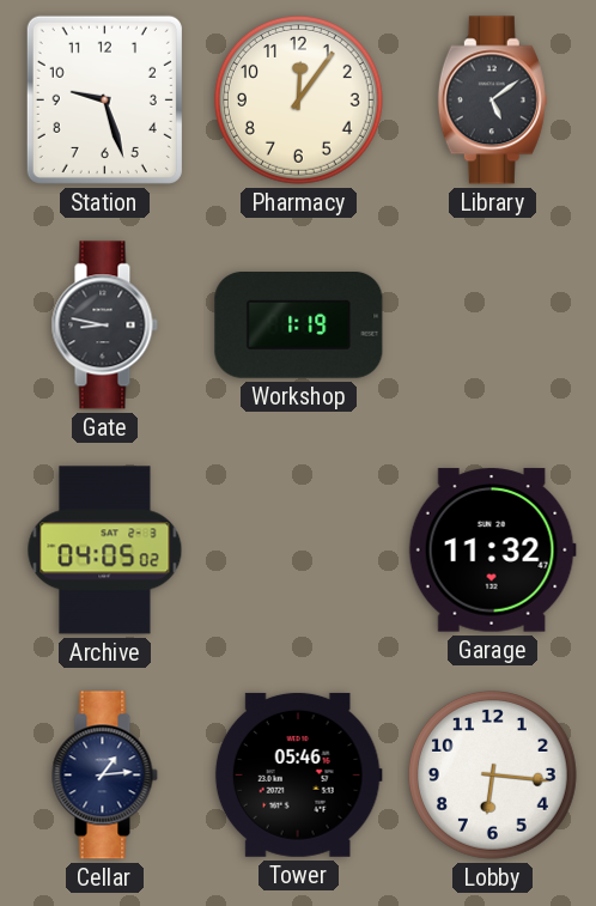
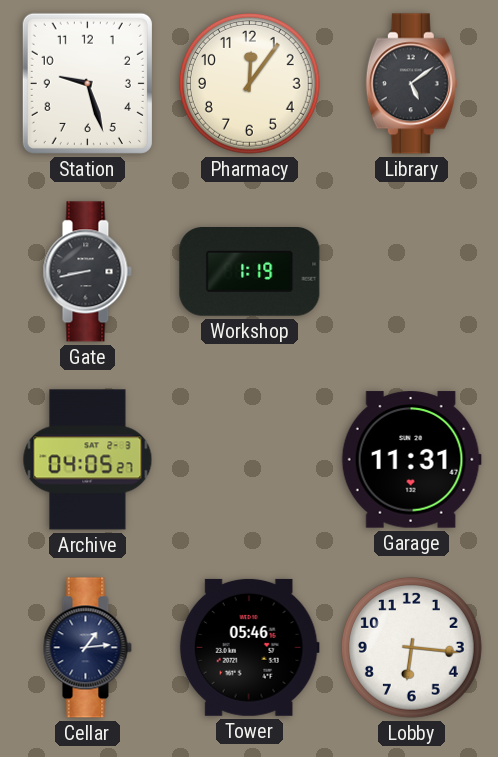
Gate: 8:47 -> 8:43
Archive: 04:05:02 -> 04:05:27
Garage: 11:32 -> 11:31
